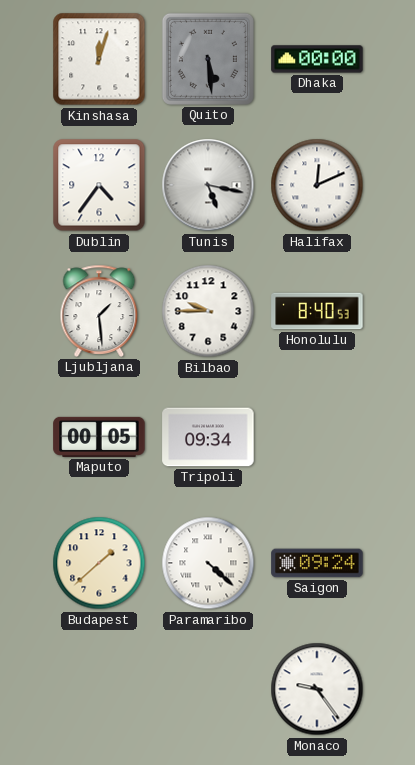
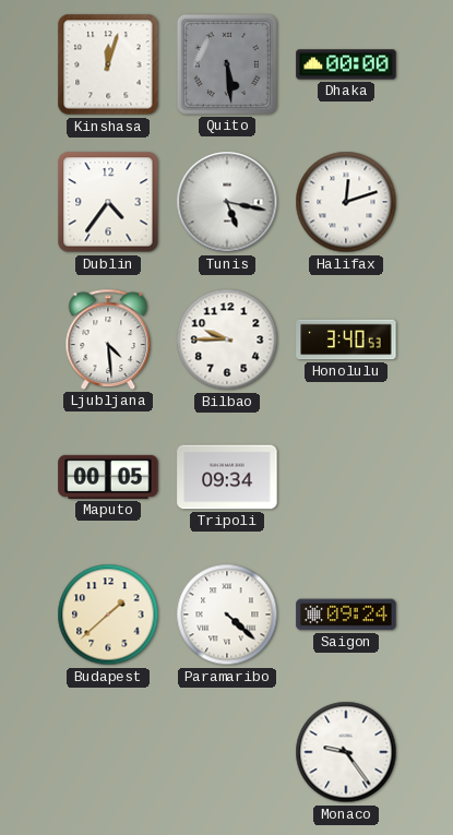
Halifax: 12:11 -> 12:12
Ljubljana: 1:29 -> 4:29
Honolulu: 8:40 -> 3:40
